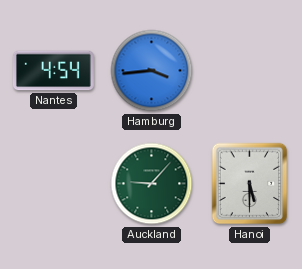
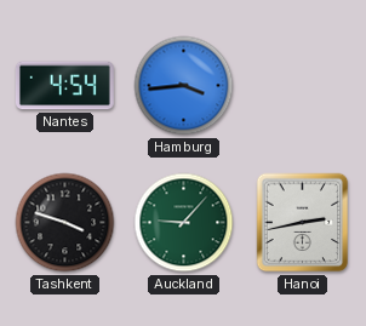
Tashkent: none -> 3:48
Hanoi: 5:30 -> 2:43
